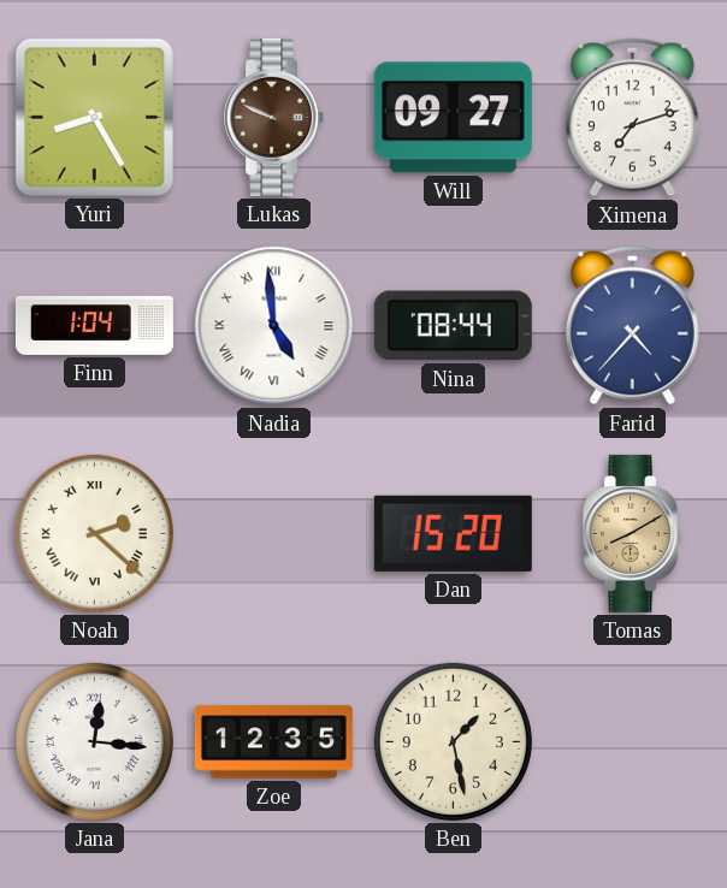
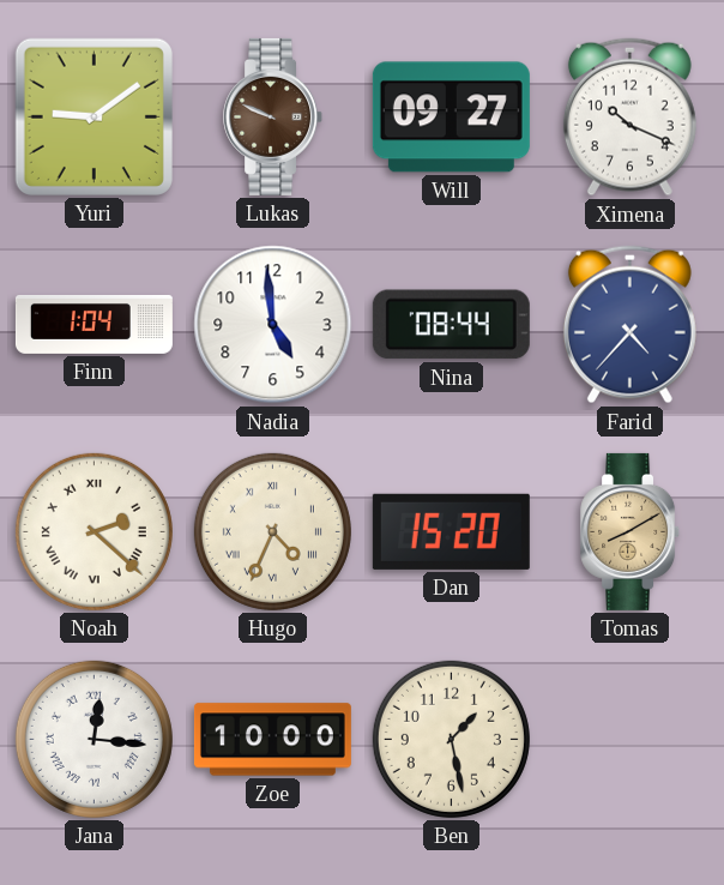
Yuri: 8:25 -> 9:09
Ximena: 7:12 -> 10:19
Nadia numerals: Roman -> Arabic
Hugo: none -> 4:34
Zoe: 12:35 -> 10:00
